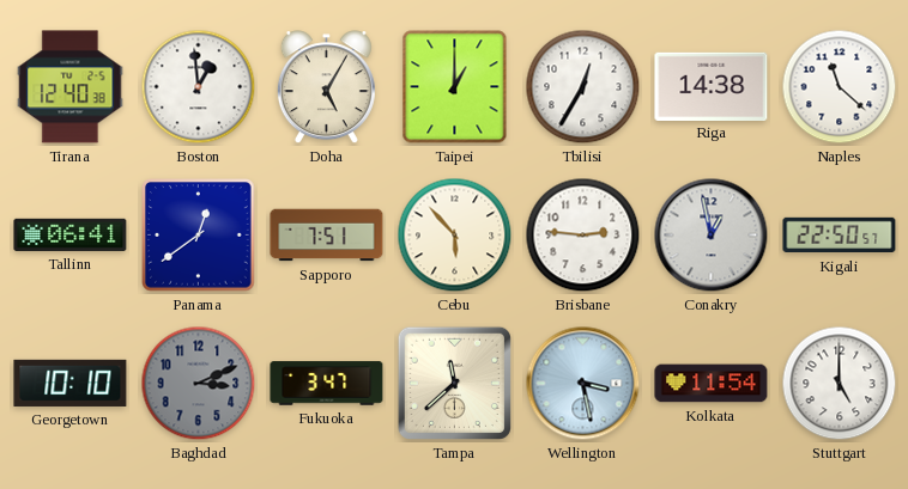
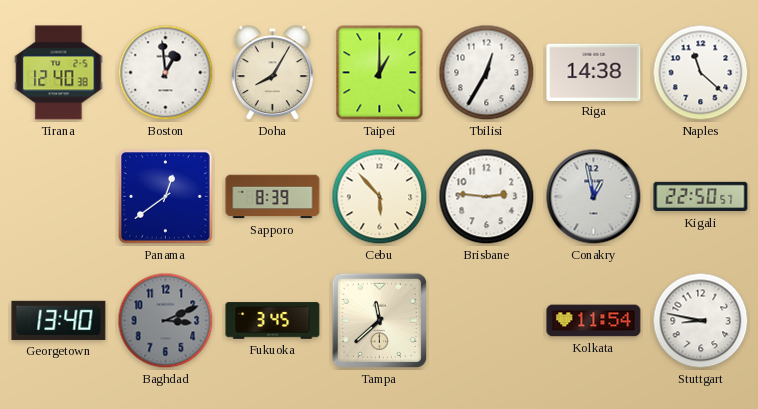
Doha: 5:05 -> 8:05
Tallinn: 06:41 -> none
Sapporo: 7:51 -> 8:39
Georgetown: 10:10 -> 13:40
Fukuoka: 3:47 -> 3:45
Wellington: 3:28 -> none
Stuttgart: 5:00 -> 8:47
